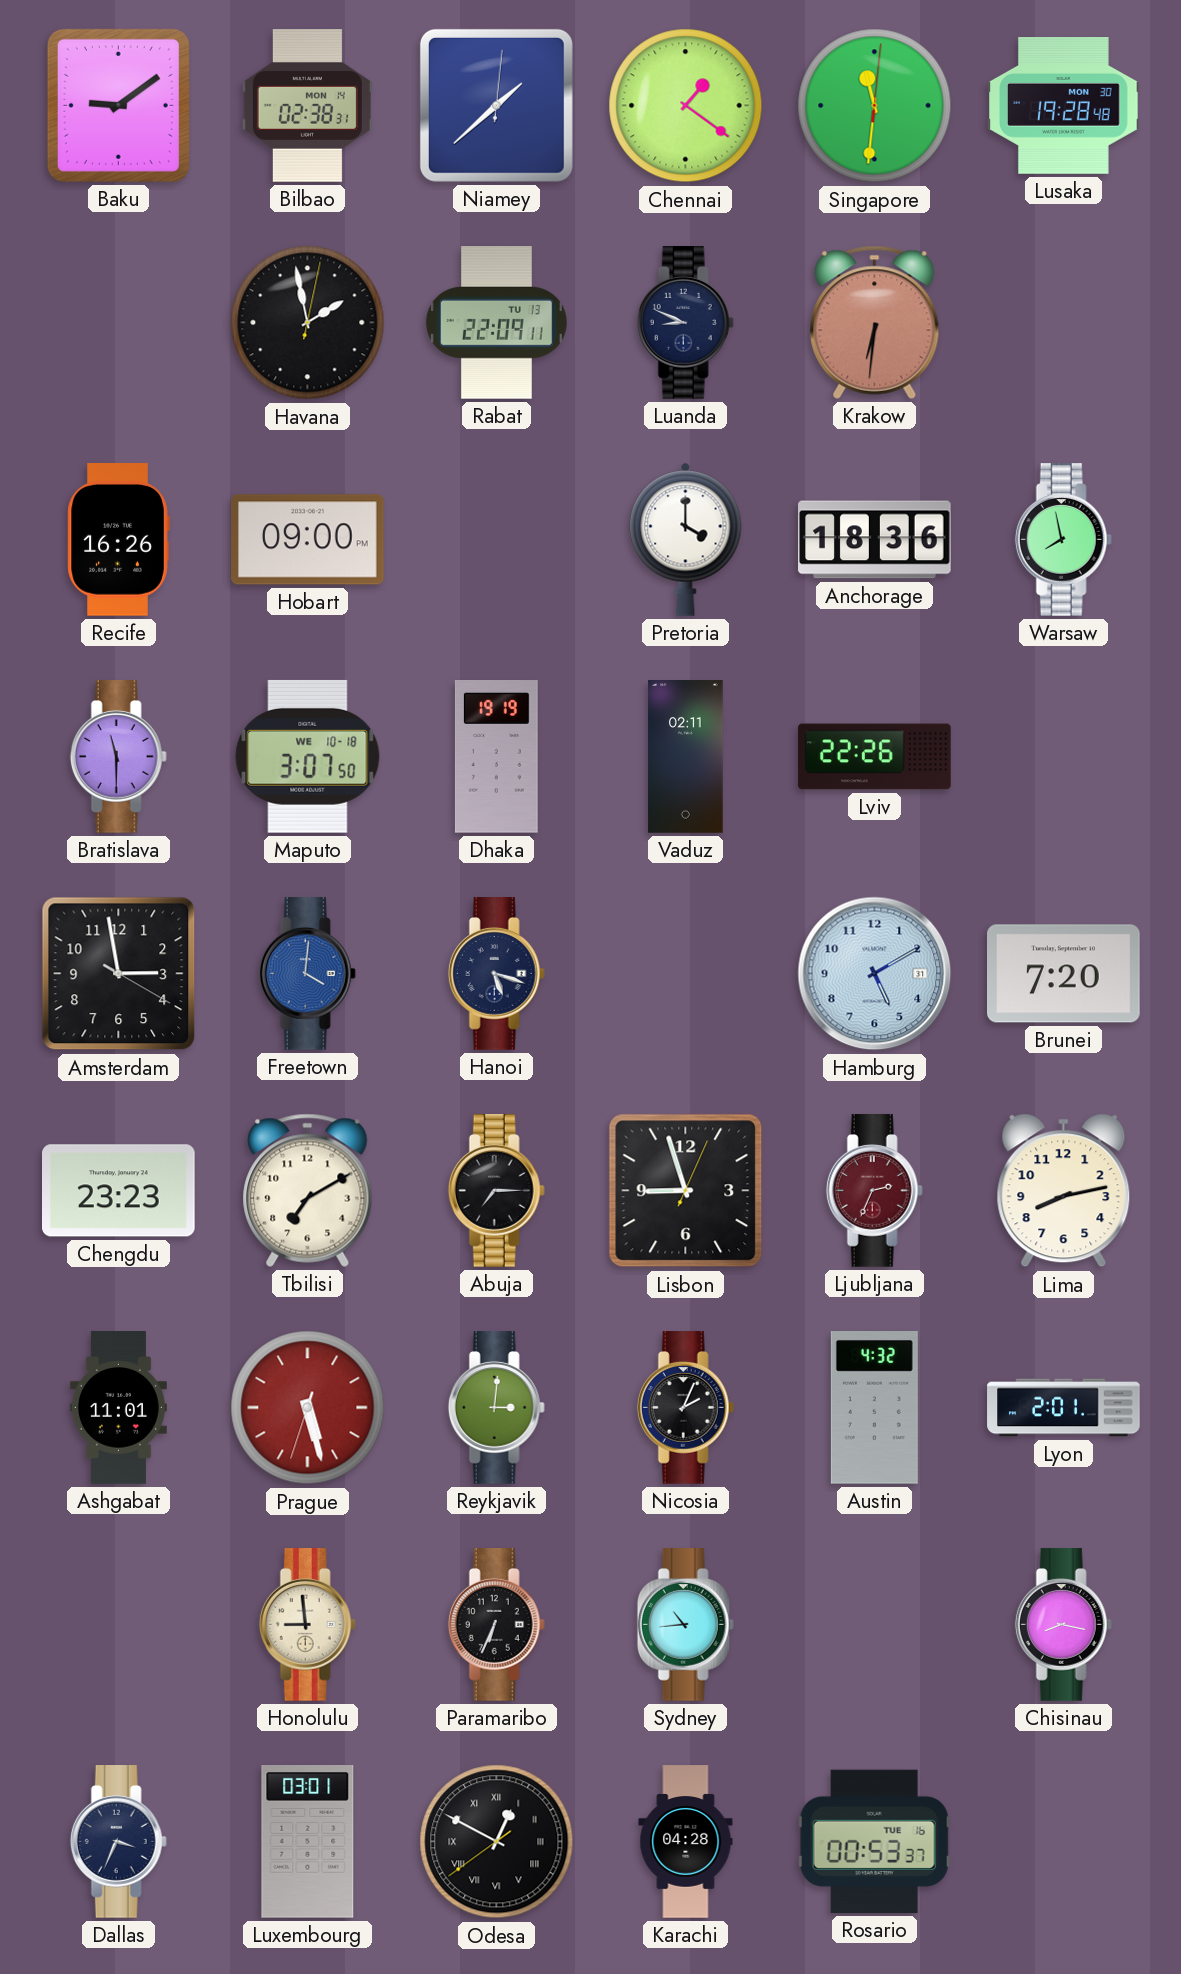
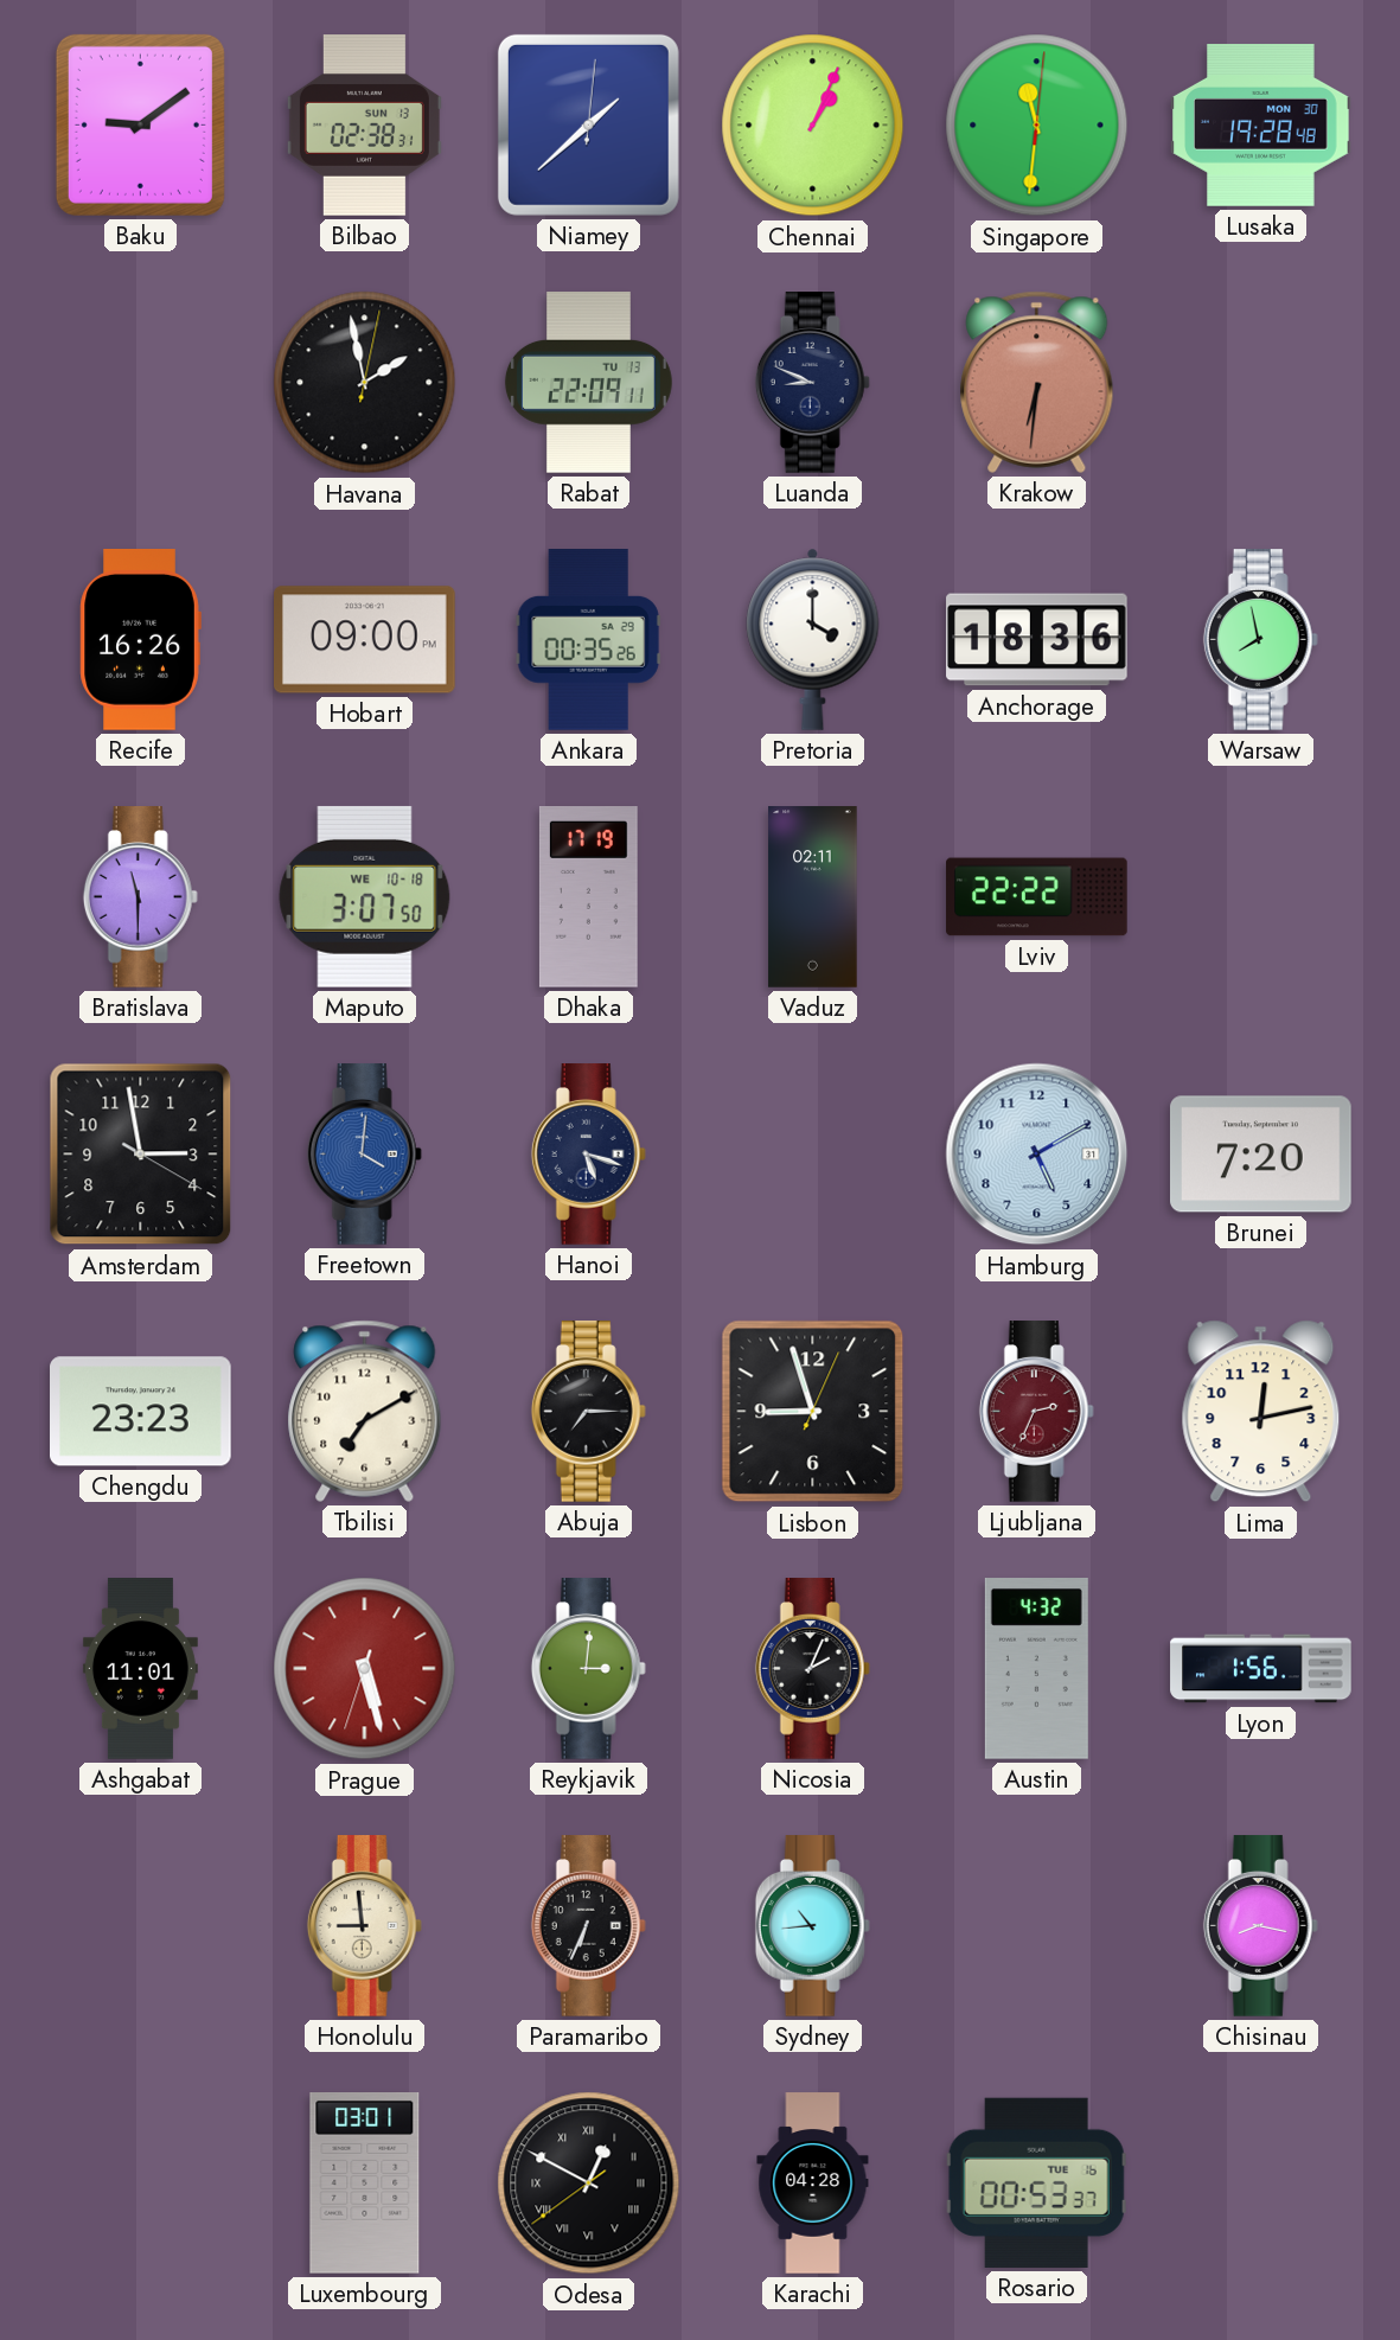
Bilbao date: MON 14 -> SUN 13
Chennai: 1:21 -> 1:04
Ankara: none -> 00:35
Dhaka: 19:19 -> 17:19
Lviv: 22:26 -> 22:22
Lima: 8:13 -> 12:13
Lyon: 2:01 -> 1:56
Dallas: 3:34 -> none
